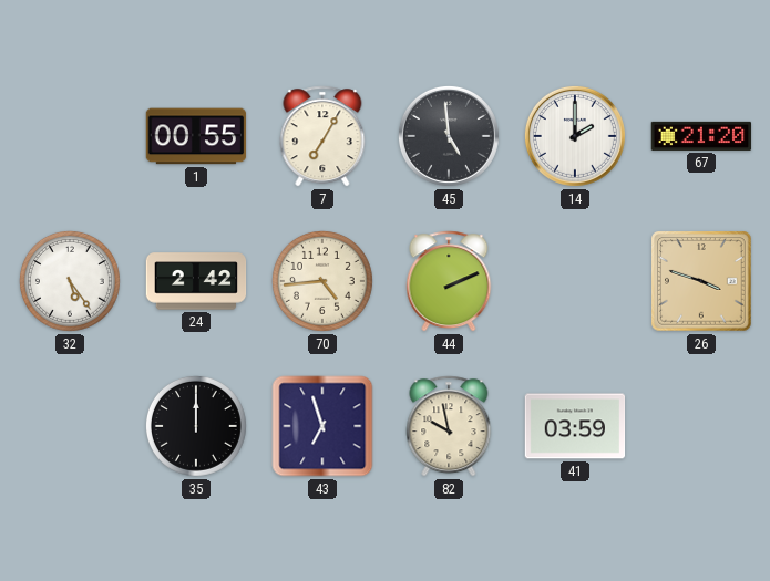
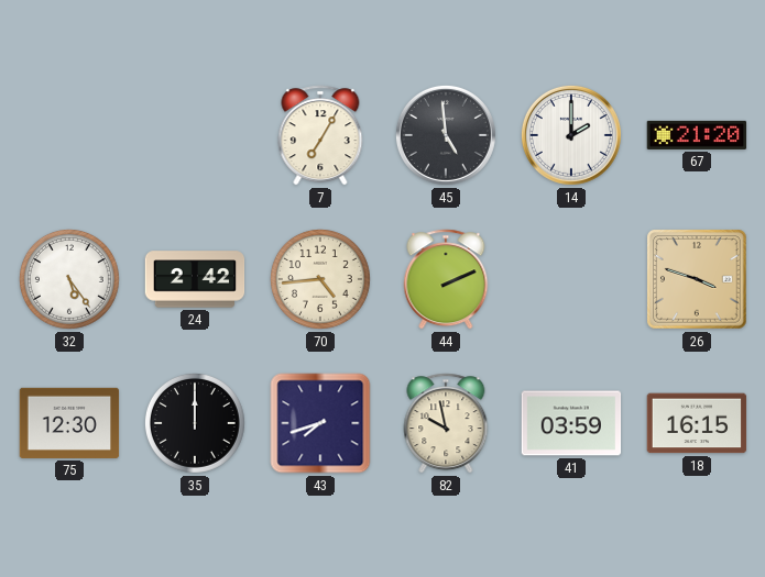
1: 00:55 -> none
75: none -> 12:30
43: 6:57 -> 7:42
18: none -> 16:15
